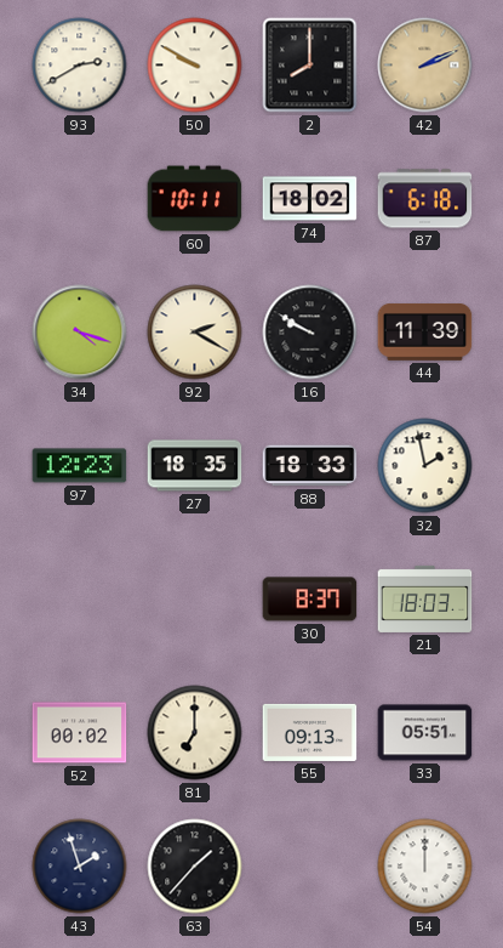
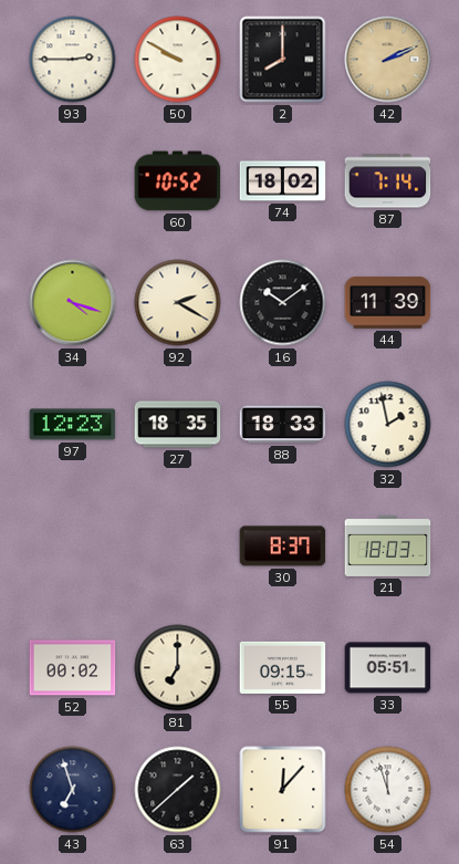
93: 2:40 -> 2:45
60: 10:11 -> 10:52
87: 6:18 -> 7:14
16: 9:50 -> 10:09
55: 09:13 -> 09:15
43: 1:57 -> 6:57
63: 1:37 -> 1:38
91: none -> 12:07
54: 12:00 -> 11:57
